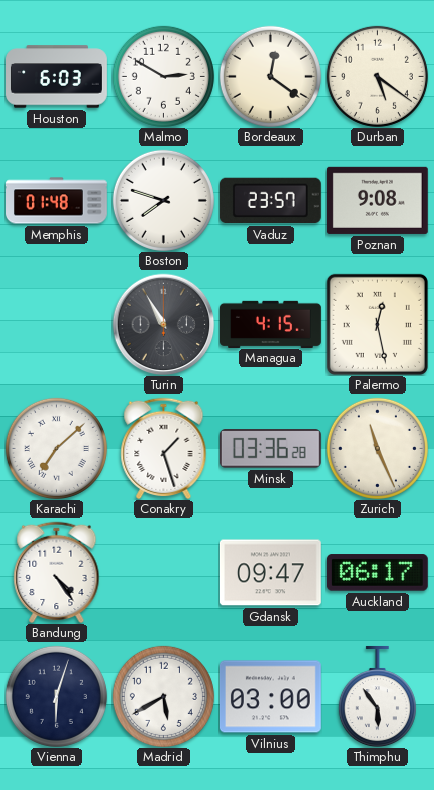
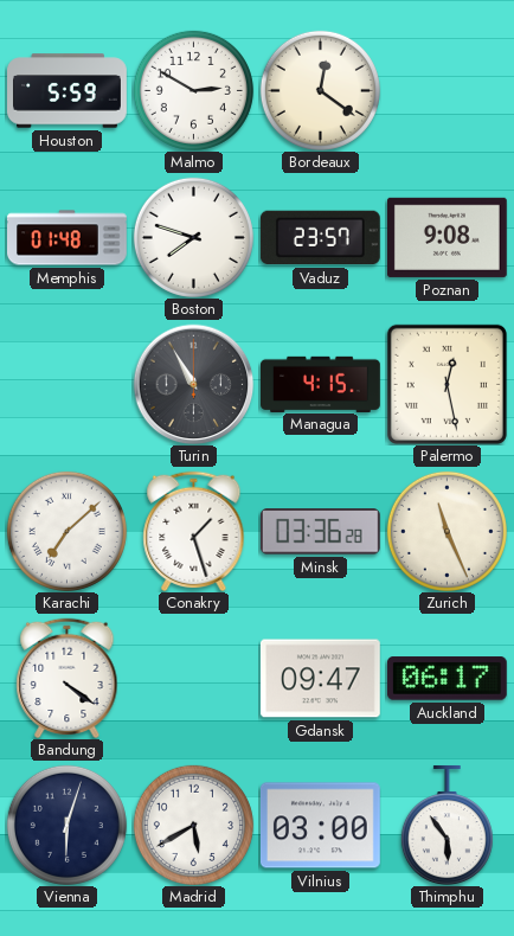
Houston: 6:03 -> 5:59
Durban: 5:21 -> none
Bandung: 4:24 -> 4:21
